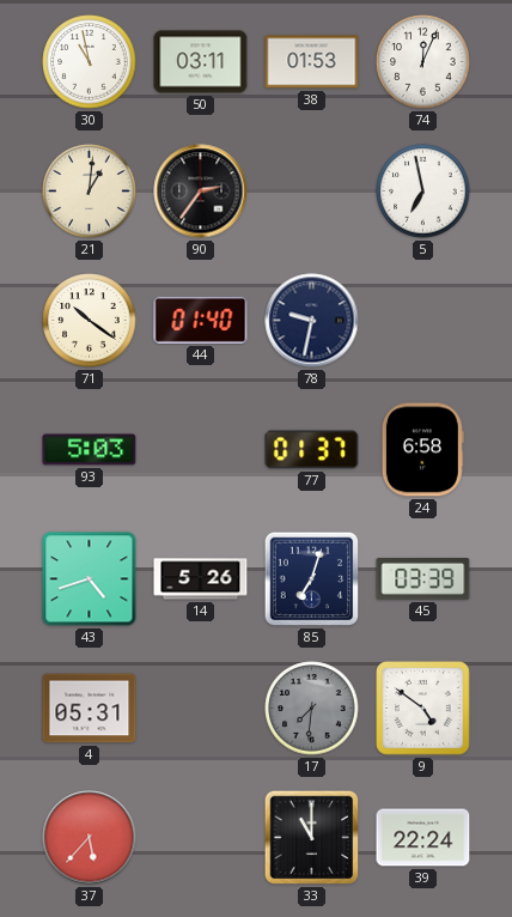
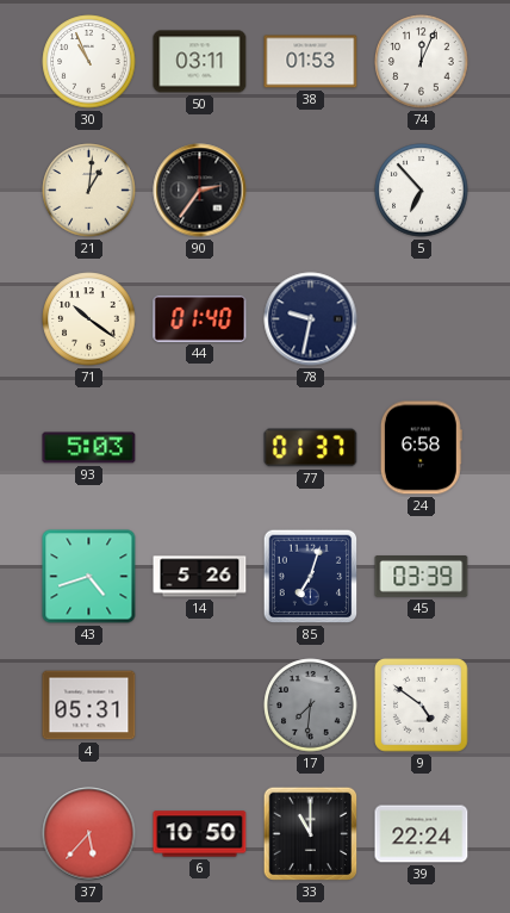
30: 10:58 -> 10:56
5: 6:58 -> 6:53
6: none -> 10:50
